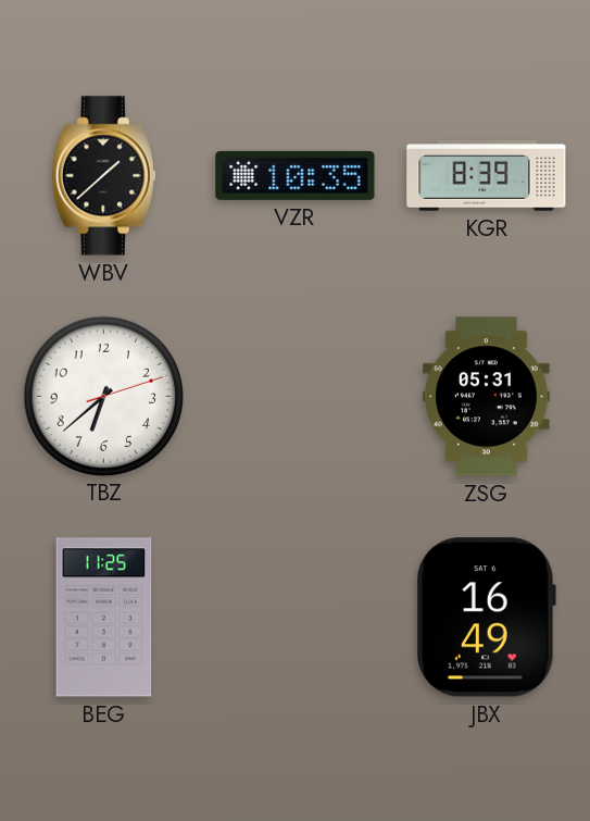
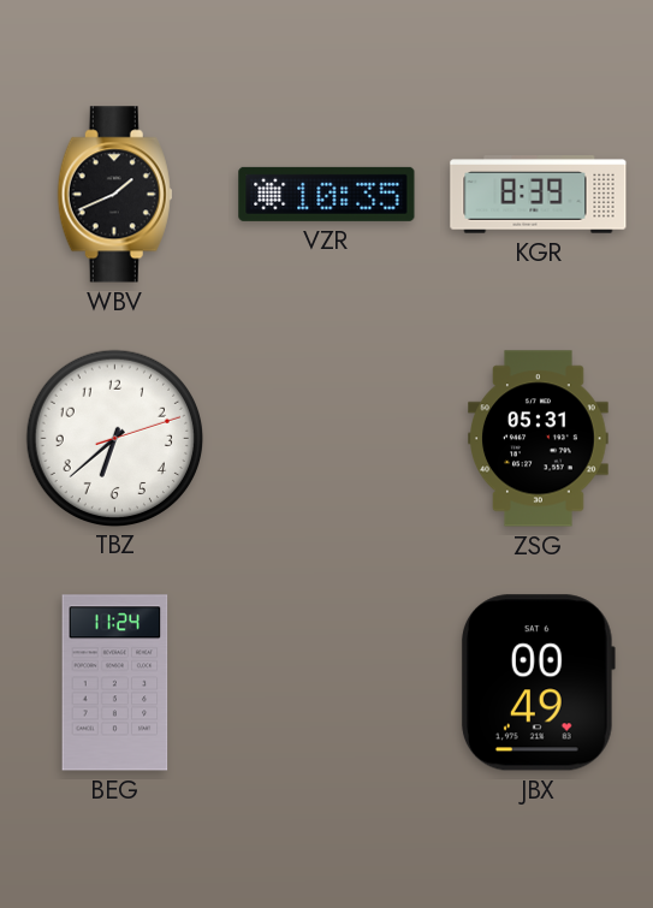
WBV: 1:38 -> 1:41
BEG: 11:25 -> 11:24
JBX: 16:49 -> 00:49
